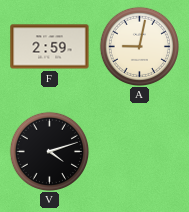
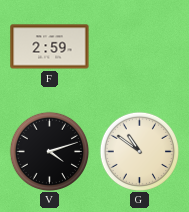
A: 9:02 -> none
G: none -> 10:51
